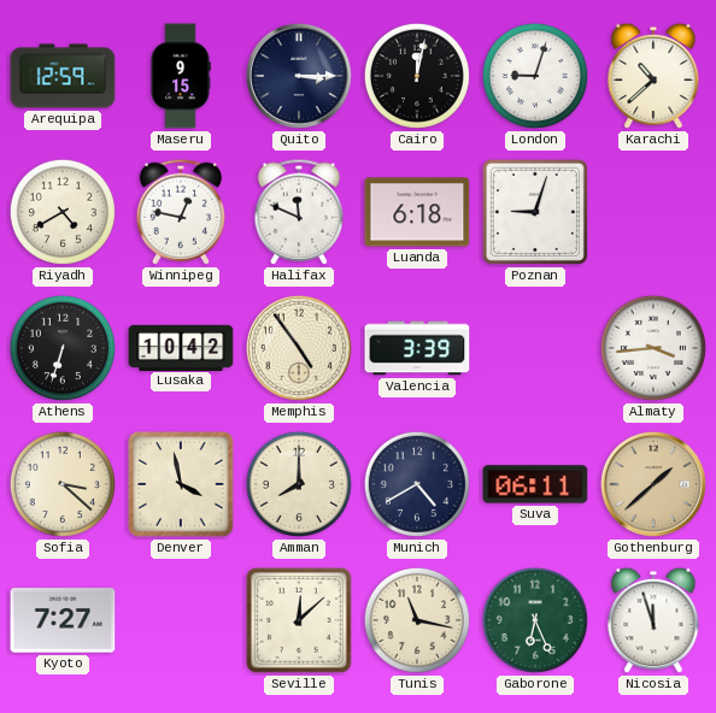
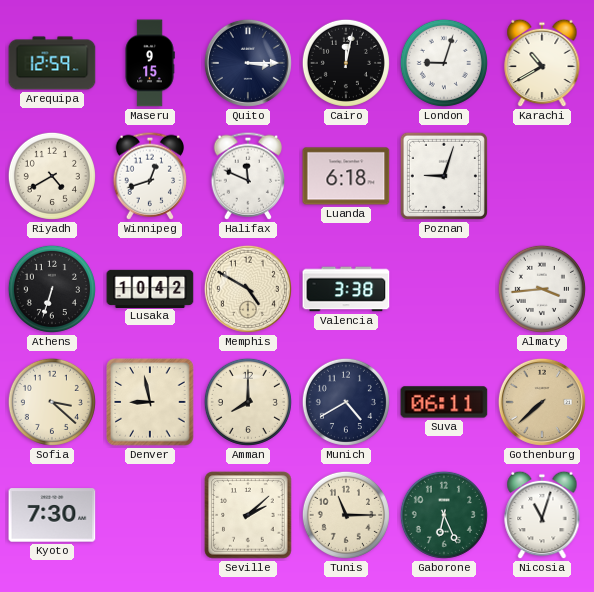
Karachi: 10:38 -> 10:40
Winnipeg: 12:47 -> 12:42
Memphis: 4:54 -> 4:50
Valencia: 3:39 -> 3:38
Denver: 3:58 -> 8:58
Gothenburg: 1:38 -> 7:38
Kyoto: 7:27 -> 7:30
Seville: 12:08 -> 2:08
Tunis: 11:17 -> 11:15
Nicosia: 11:57 -> 11:03
